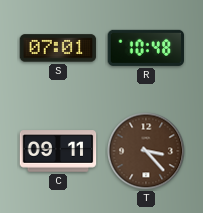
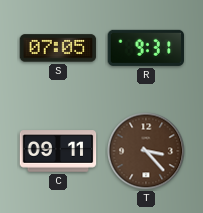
S: 07:01 -> 07:05
R: 10:48 -> 9:31
